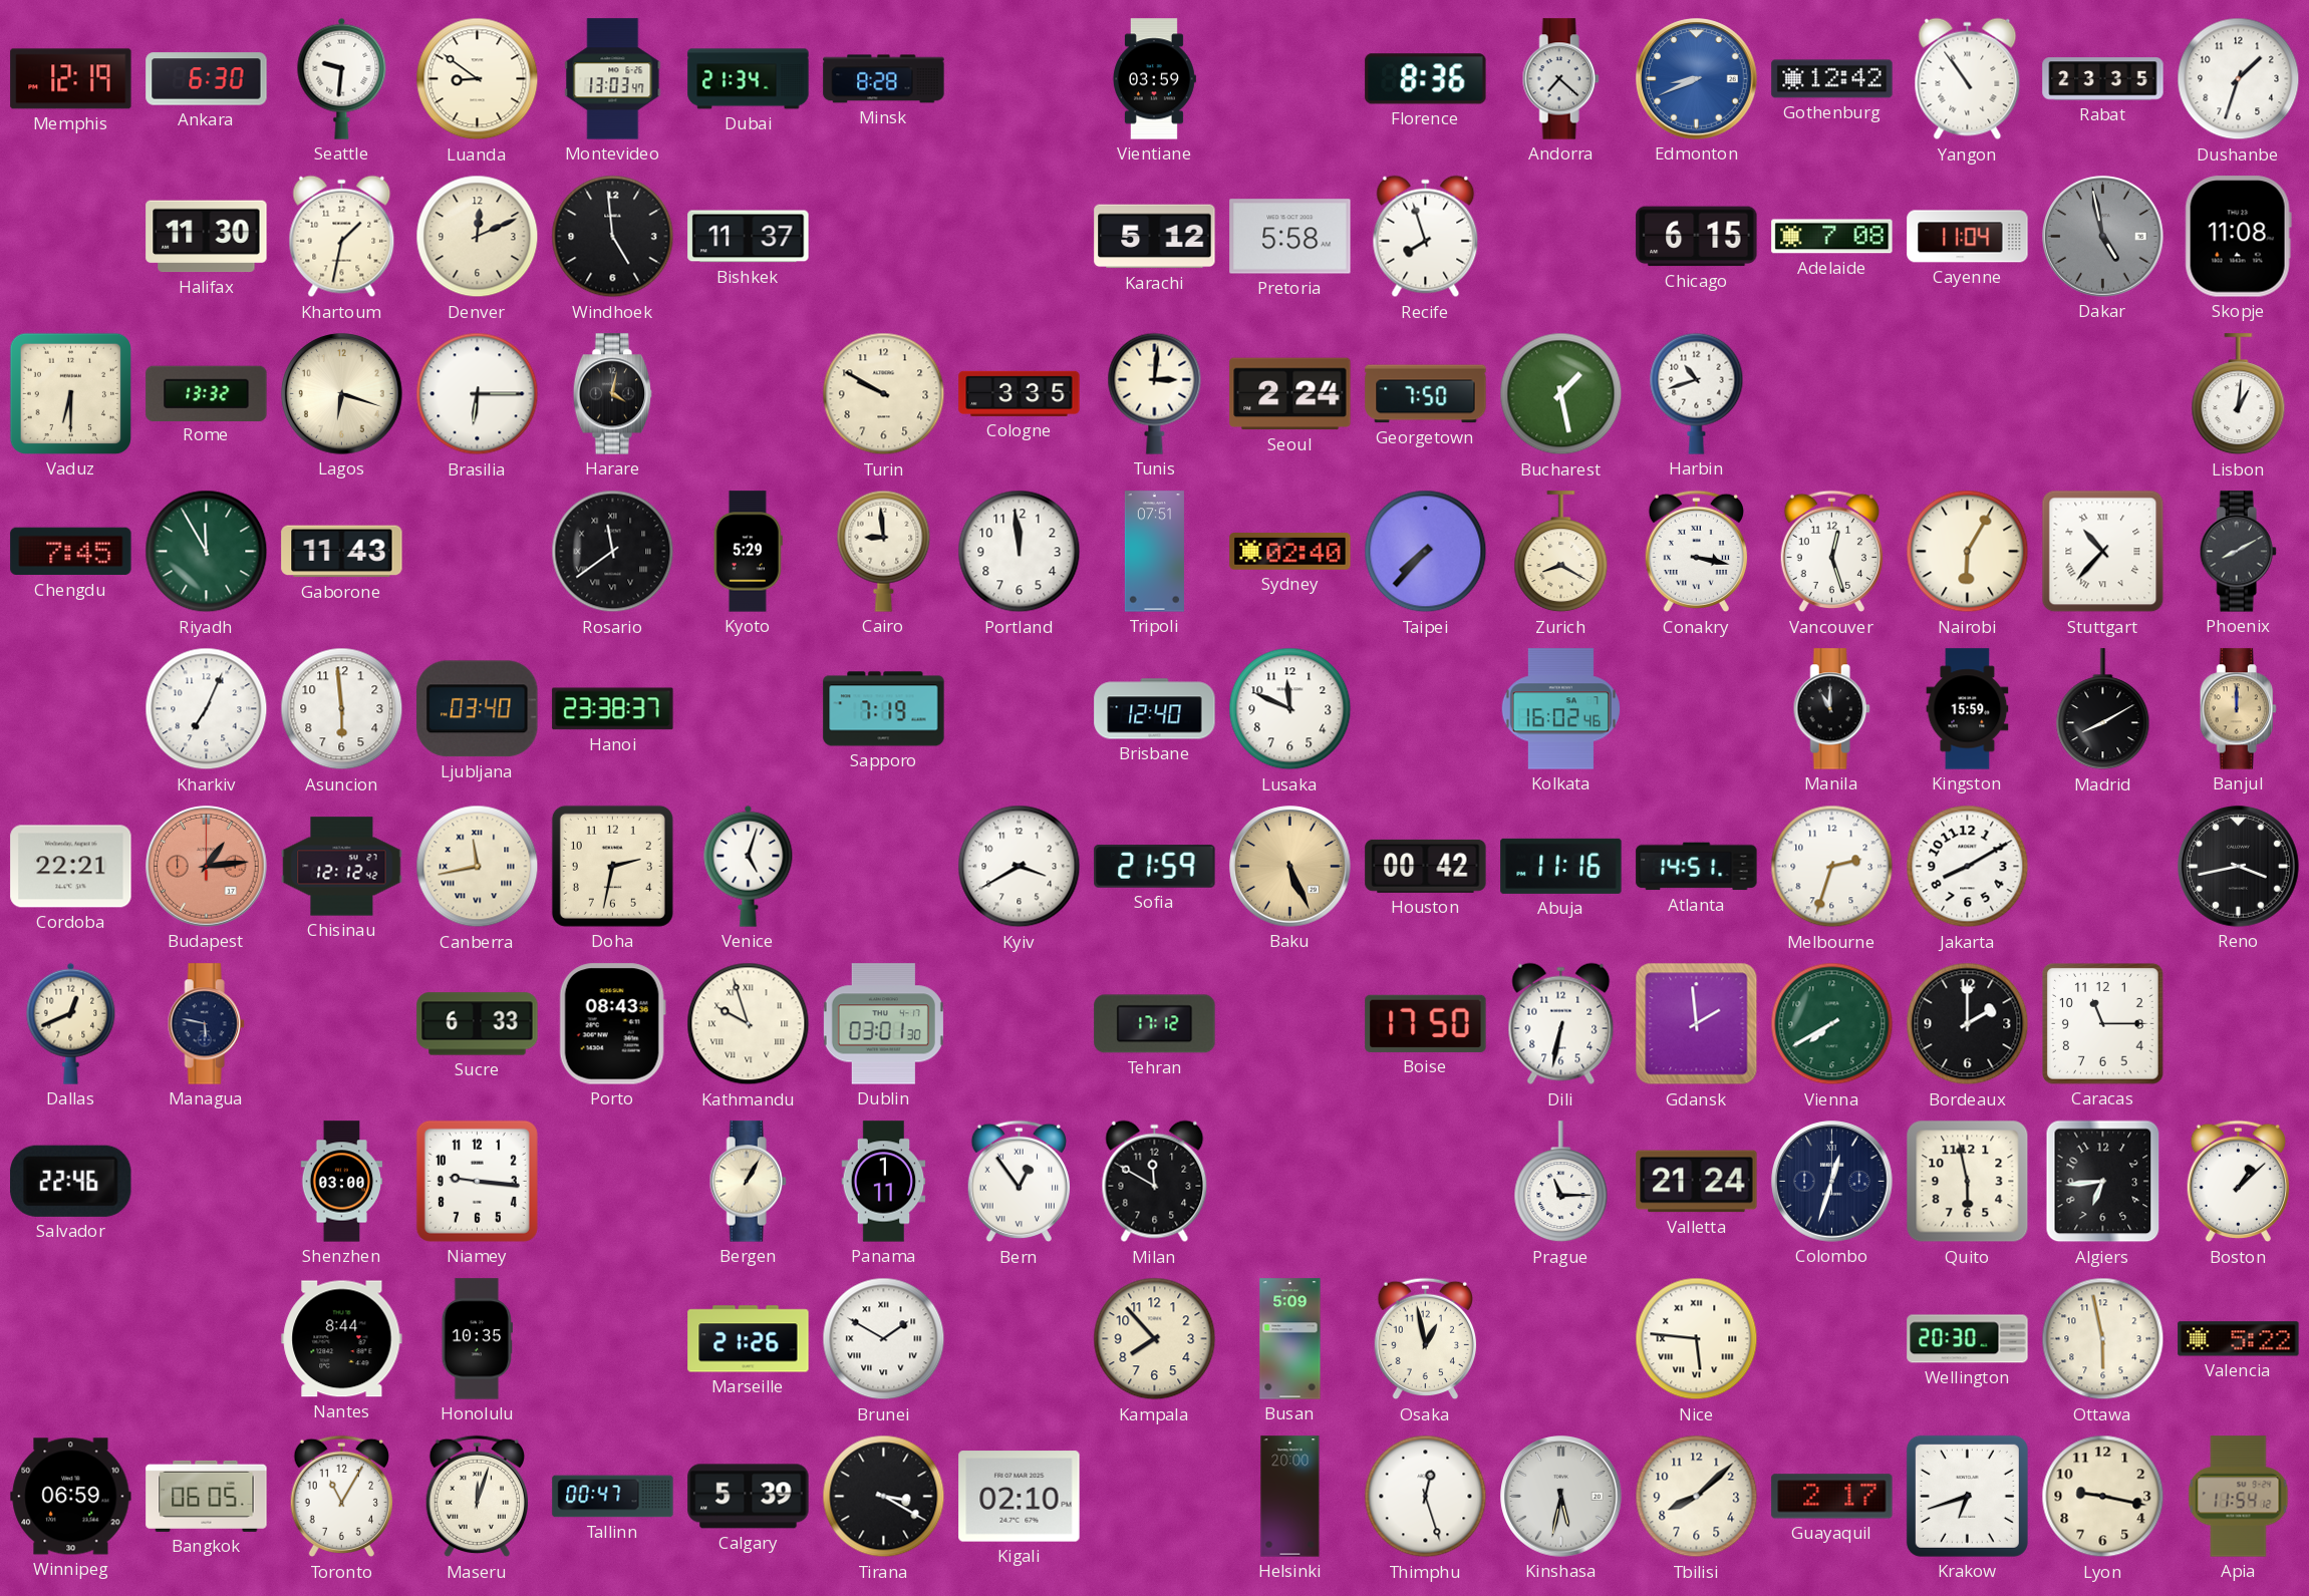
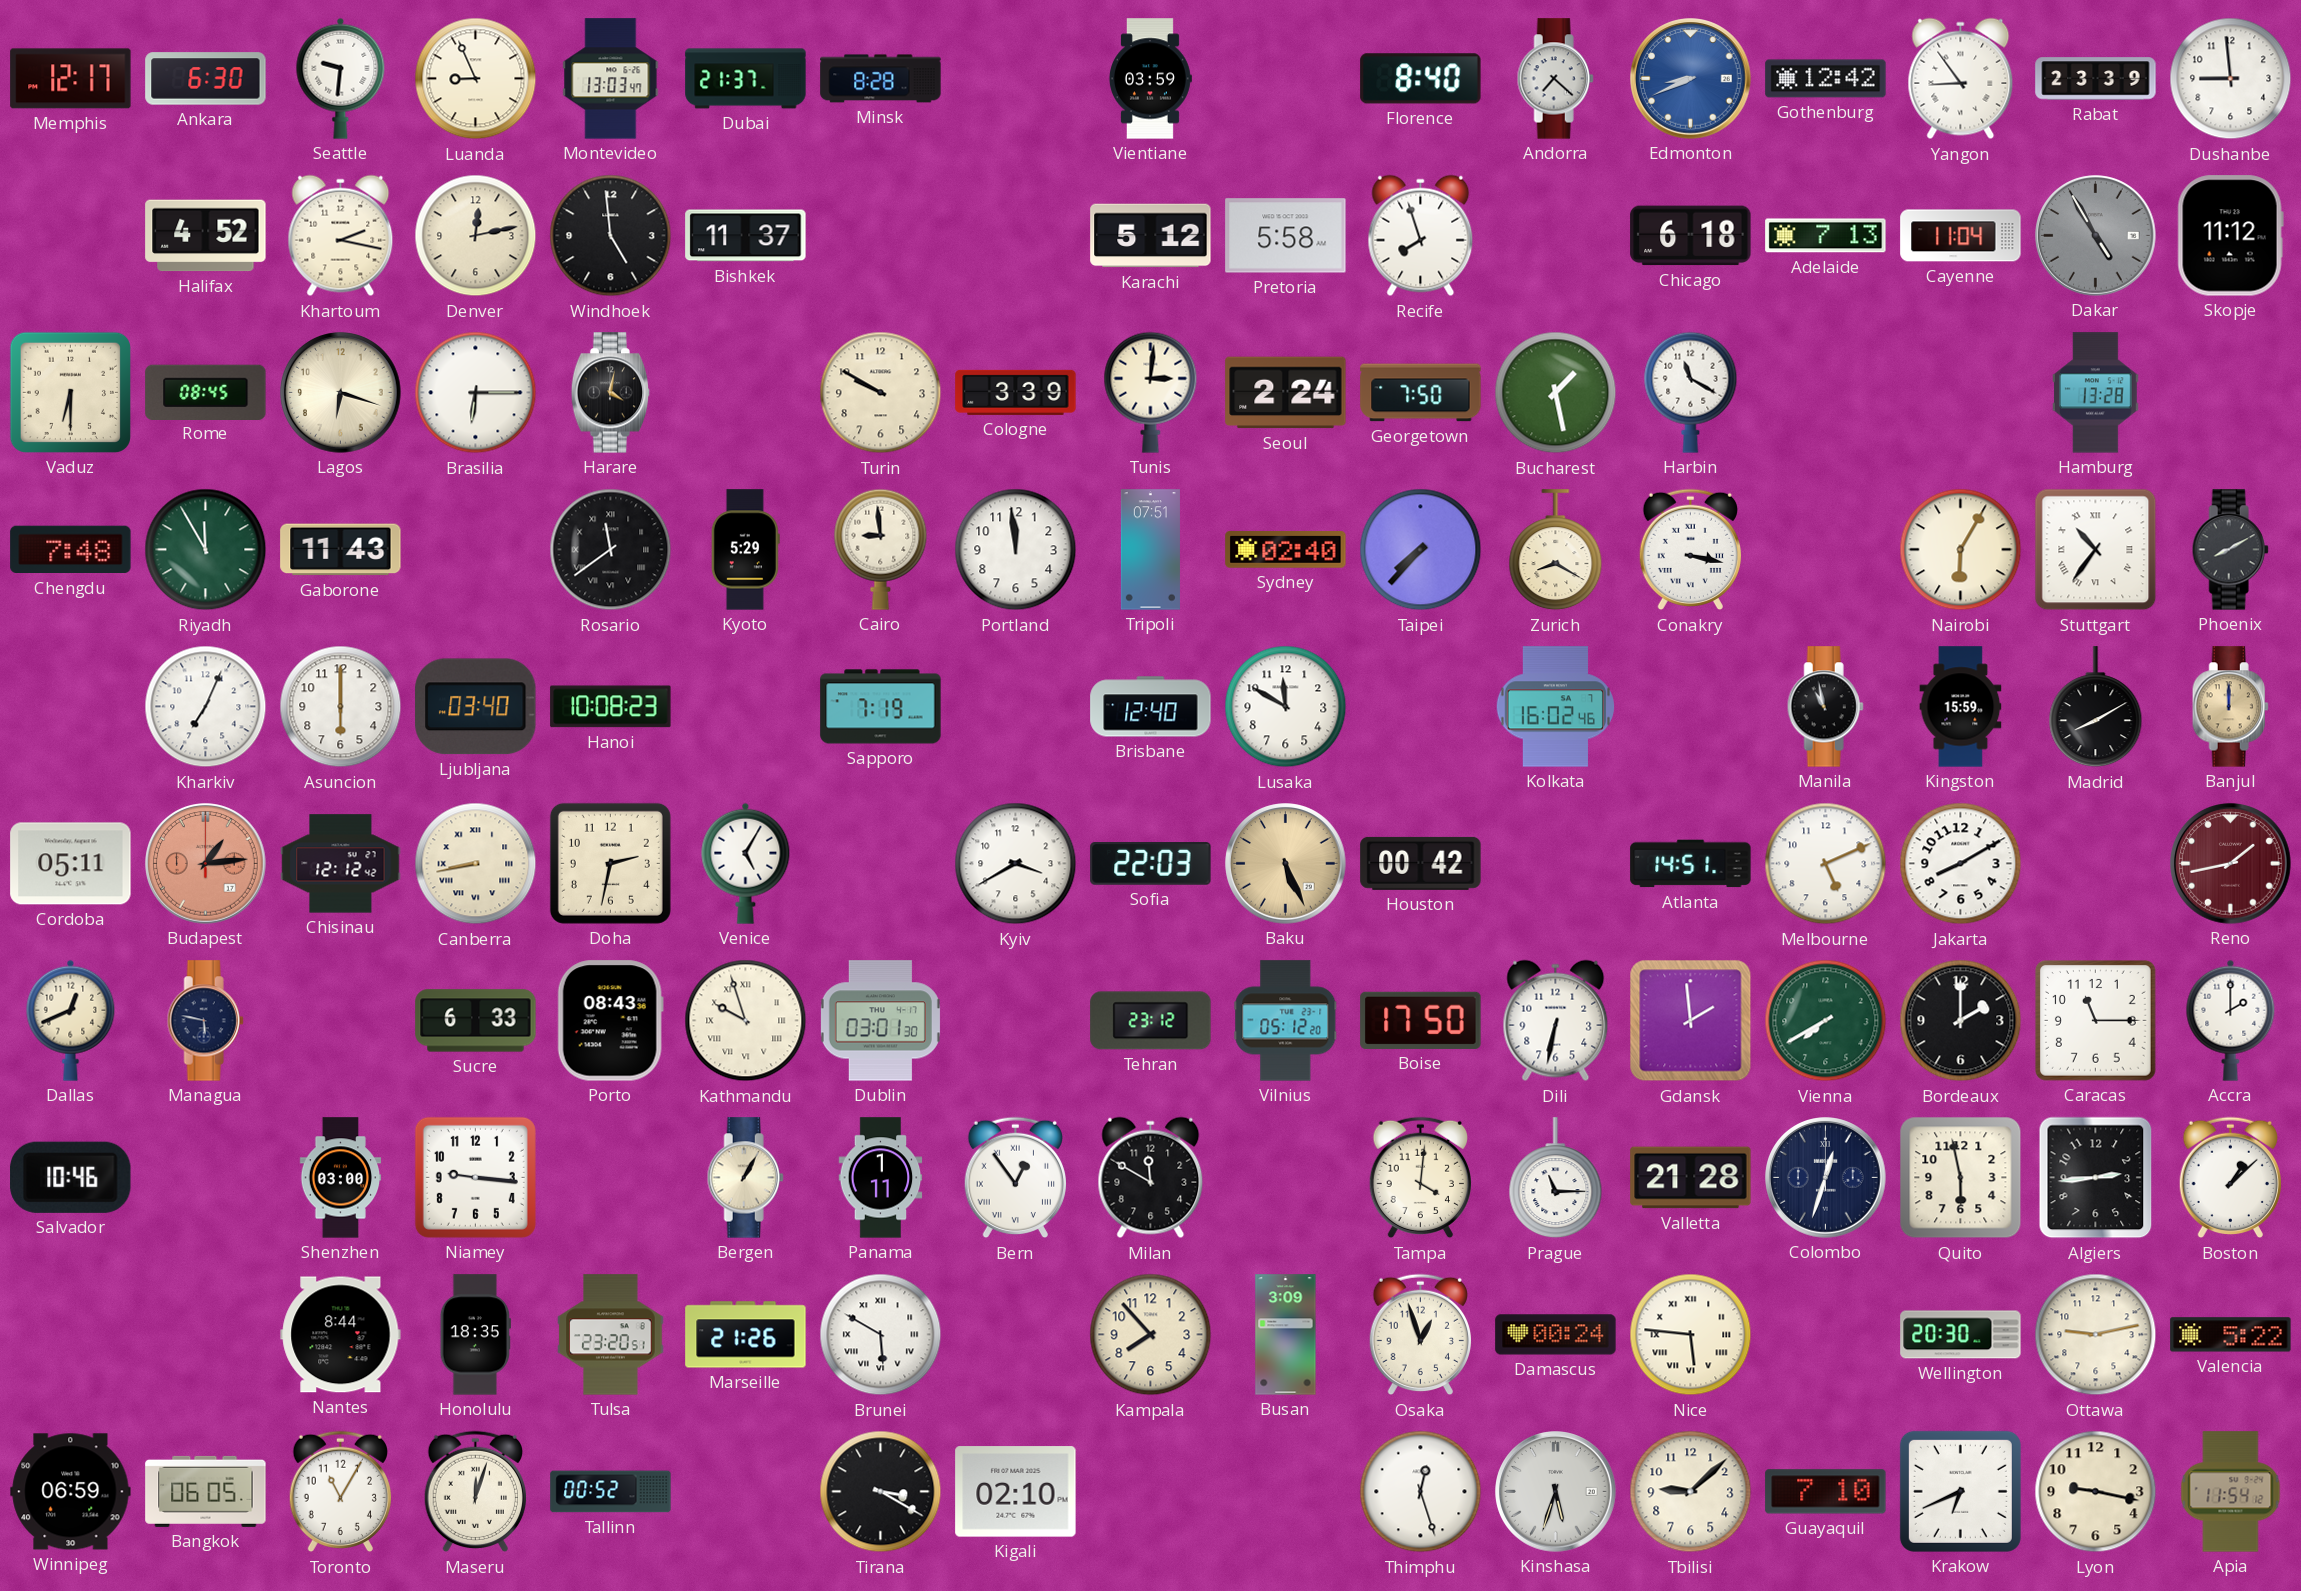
Memphis: 12:19 -> 12:17
Luanda: 8:51 -> 8:56
Dubai: 21:34 -> 21:37
Florence: 8:36 -> 8:40
Yangon: 10:54 -> 8:54
Rabat: 23:35 -> 23:39
Dushanbe: 1:33 -> 8:59
Halifax: 11:30 -> 4:52
Khartoum: 1:32 -> 2:17
Denver: 12:11 -> 12:13
Chicago: 6:15 -> 6:18
Adelaide: 7:08 -> 7:13
Dakar: 4:58 -> 4:55
Skopje: 11:08 -> 11:12
Rome: 13:32 -> 08:45
Cologne: 3:35 -> 3:39
Harbin: 10:42 -> 11:20
Hamburg: none -> 13:28
Lisbon: 1:01 -> none
Chengdu: 7:45 -> 7:48
Vancouver: 12:27 -> none
Stuttgart: 10:37 -> 10:36
Asuncion: 5:59 -> 6:00
Hanoi: 23:38 -> 10:08
Lusaka: 11:49 -> 11:50
Manila: 11:00 -> 10:58
Cordoba: 22:21 -> 05:11
Canberra: 11:43 -> 8:43
Venice: 5:03 -> 5:05
Sofia: 21:59 -> 22:03
Abuja: 11:16 -> none
Melbourne: 2:33 -> 5:11
Reno: 3:43 -> 1:43
Reno dial: black -> burgundy
Tehran: 17:12 -> 23:12
Vilnius: none -> 05:12
Accra: none -> 2:00
Salvador: 22:46 -> 10:46
Tampa: none -> 4:01
Valletta: 21:24 -> 21:28
Algiers: 6:44 -> 2:44
Honolulu: 10:35 -> 18:35
Tulsa: none -> 23:20
Brunei: 1:50 -> 5:50
Busan: 5:09 -> 3:09
Osaka: 12:58 -> 12:57
Damascus: none -> 00:24
Ottawa: 5:58 -> 9:13
Tallinn: 00:47 -> 00:52
Calgary: 5:39 -> none
Helsinki: 20:00 -> none
Kinshasa: 5:32 -> 5:33
Tbilisi: 8:08 -> 9:08
Guayaquil: 2:17 -> 7:10
Krakow: 6:42 -> 6:41
